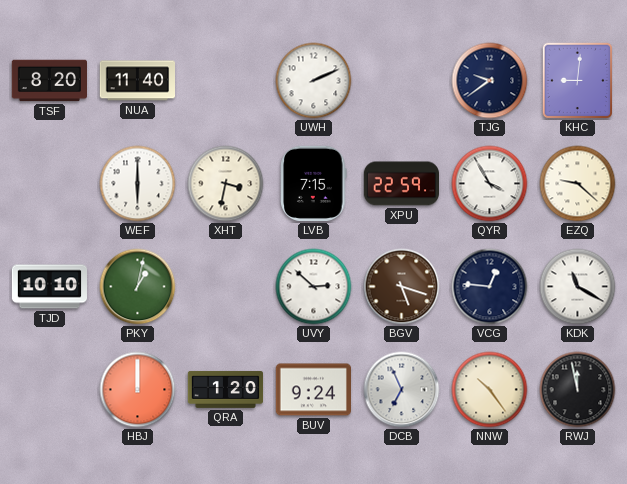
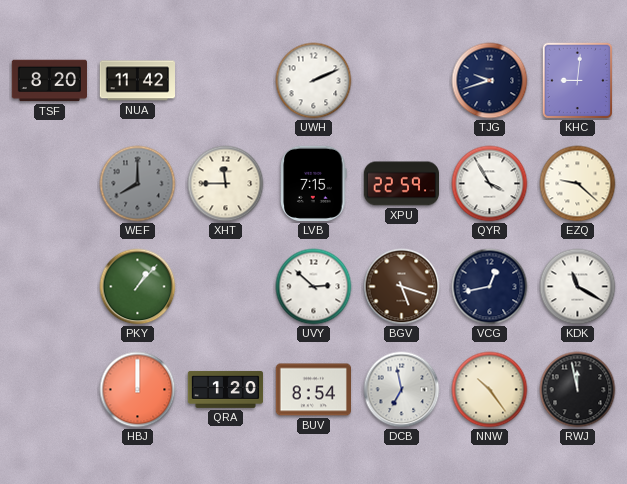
NUA: 11:40 -> 11:42
TJG: 9:39 -> 9:42
WEF: 6:00 -> 8:00
WEF dial: white -> grey
XHT: 3:32 -> 11:45
TJD: 10:10 -> none
PKY: 1:02 -> 1:07
VCG: 12:46 -> 12:43
BUV: 9:24 -> 8:54
DCB: 6:56 -> 6:58
